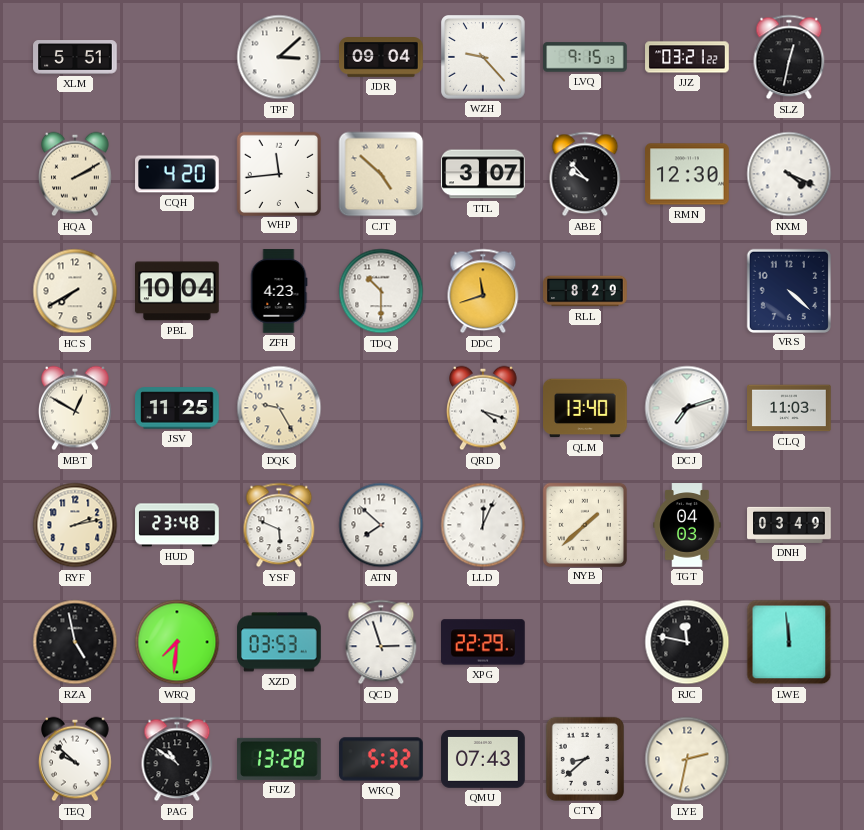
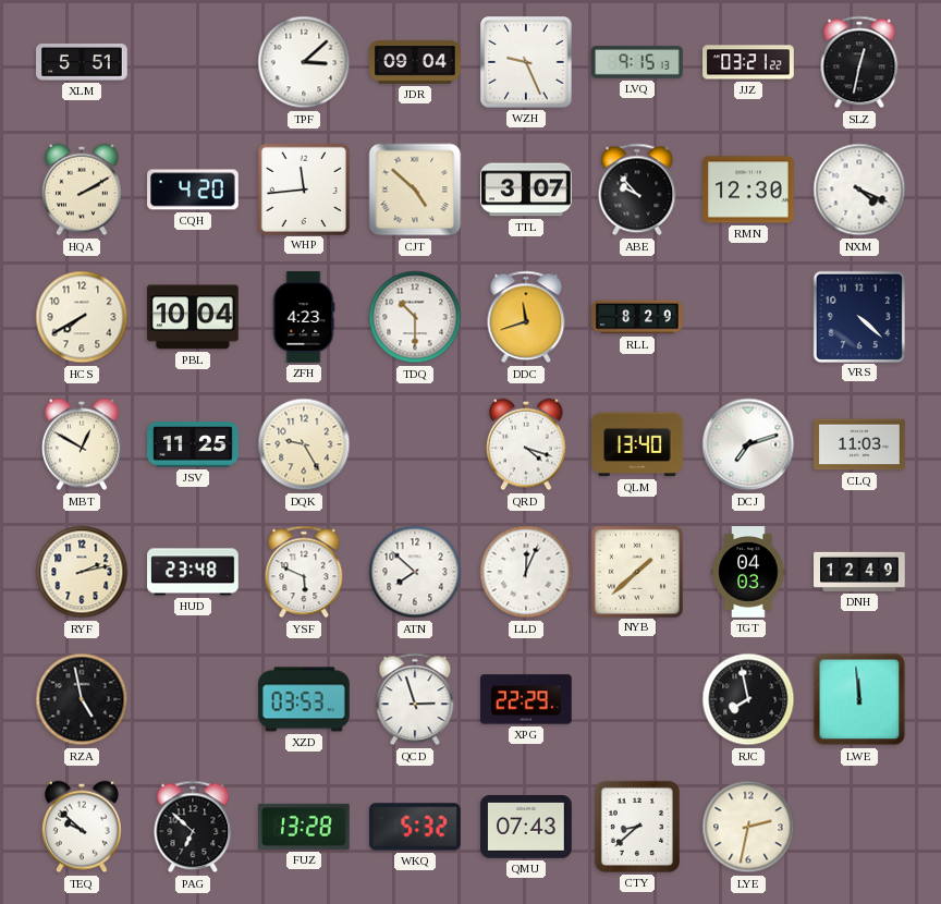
WZH: 9:23 -> 9:26
DNH: 03:49 -> 12:49
WRQ: 7:31 -> none
RJC: 11:47 -> 7:58
PAG: 10:51 -> 6:52
